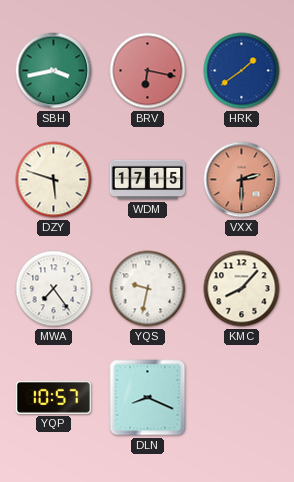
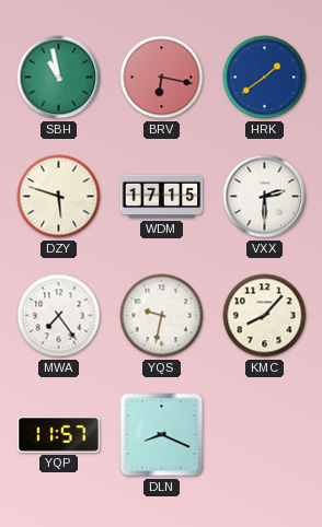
SBH: 3:43 -> 10:58
VXX dial: salmon -> white
YQP: 10:57 -> 11:57
